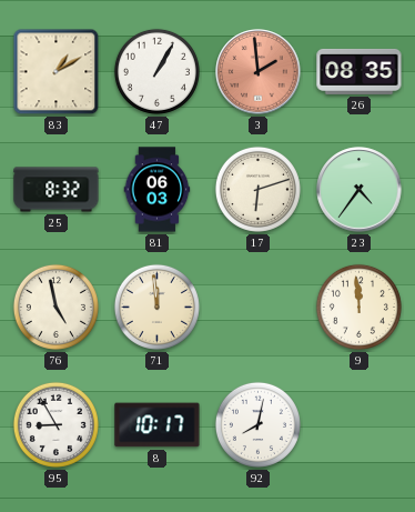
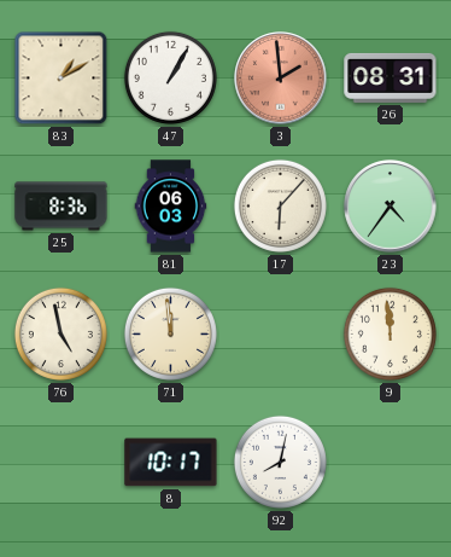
26: 08:35 -> 08:31
25: 8:32 -> 8:36
17: 6:12 -> 6:07
95: 8:55 -> none
